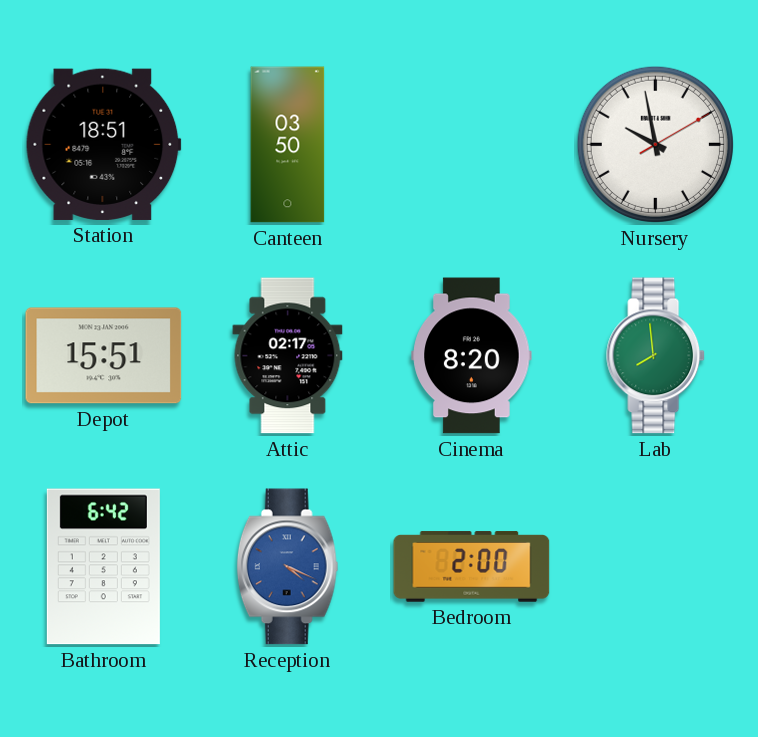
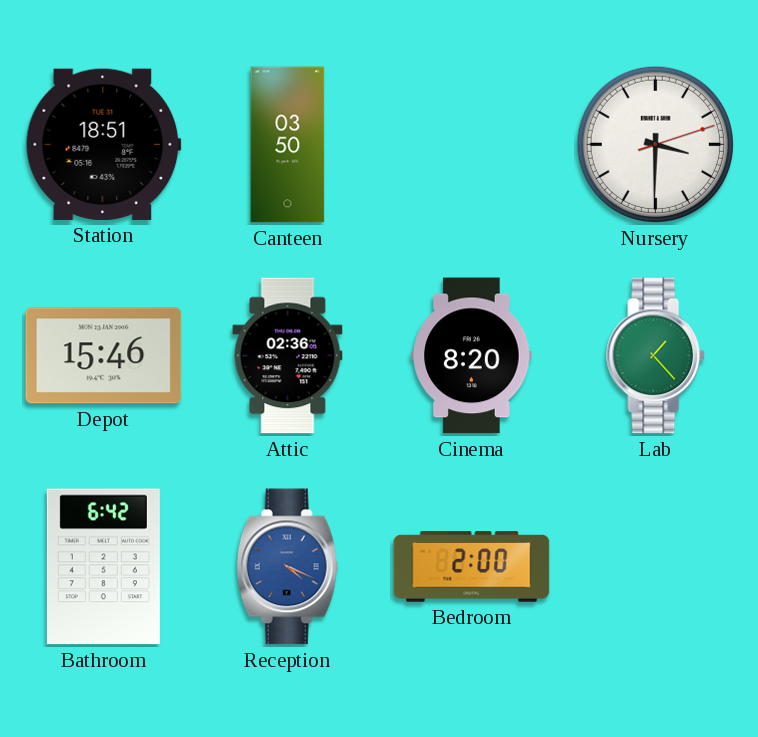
Nursery: 9:58 -> 3:30
Depot: 15:51 -> 15:46
Attic: 02:17 -> 02:36
Lab: 7:59 -> 1:23
